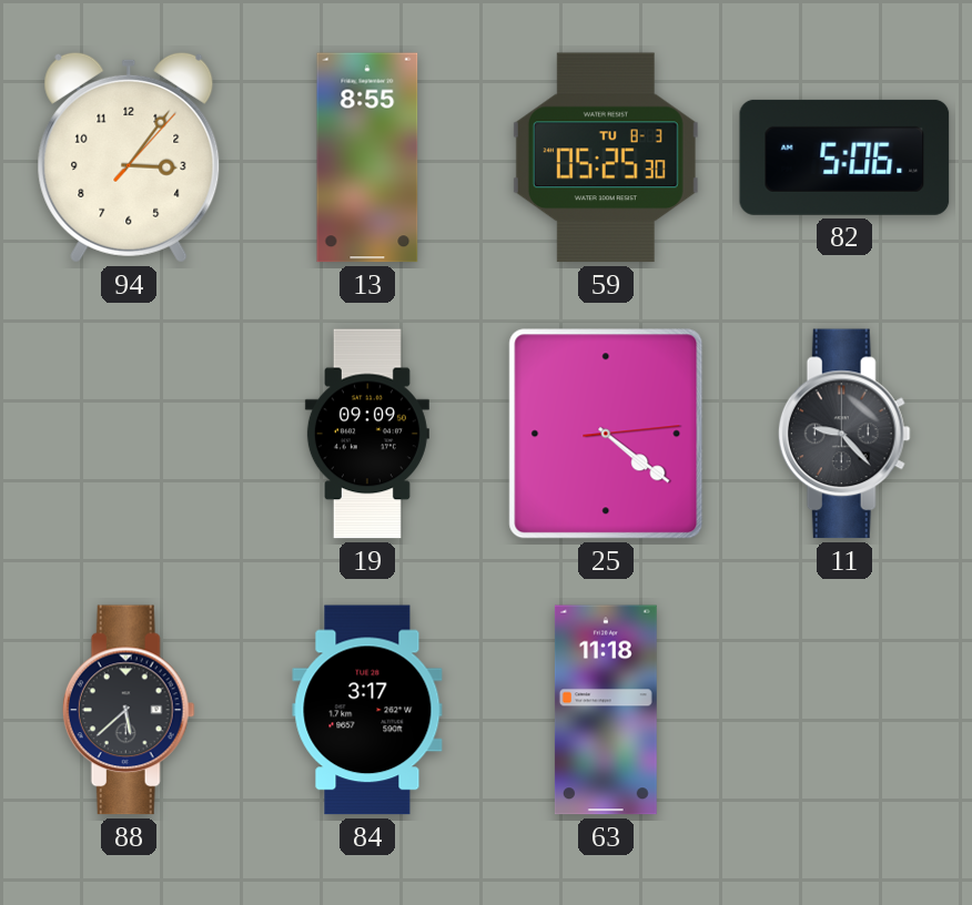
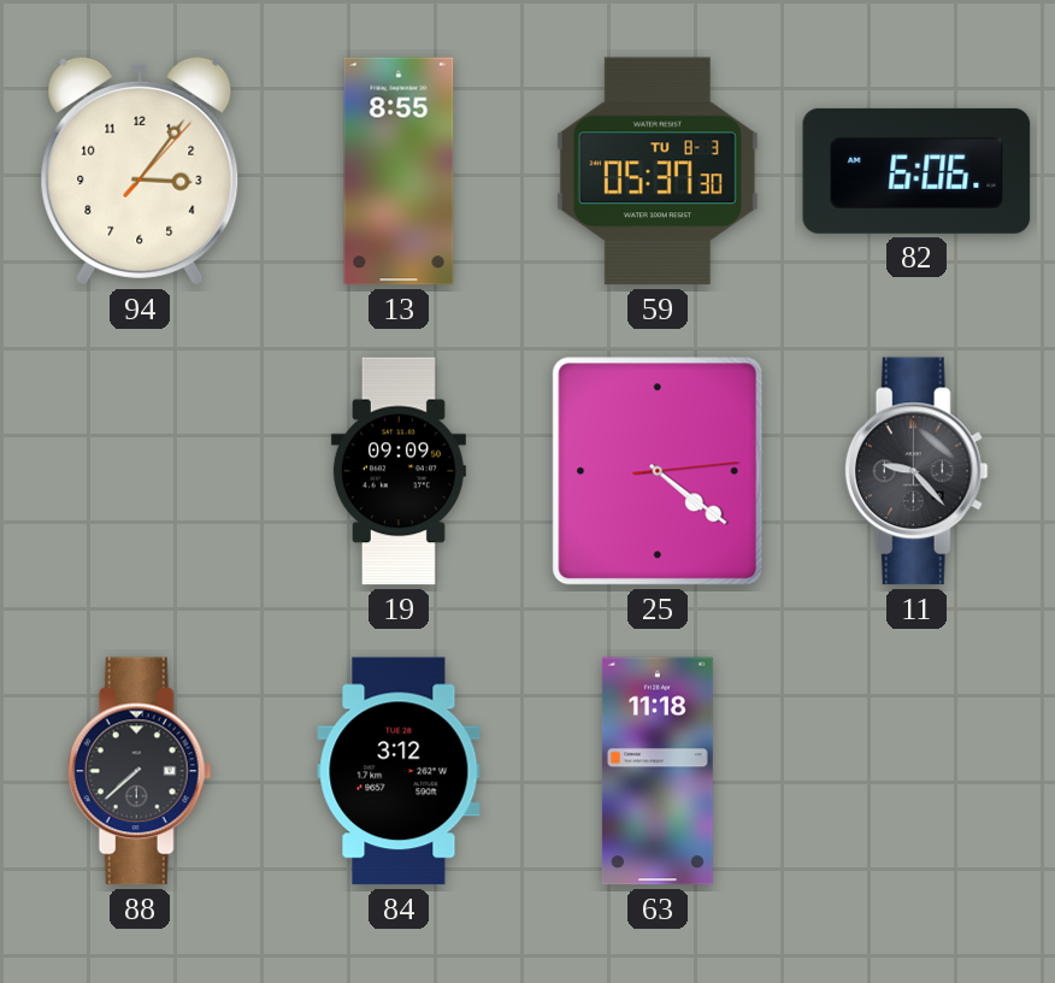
59: 05:25 -> 05:37
82: 5:06 -> 6:06
88: 5:38 -> 7:38
84: 3:17 -> 3:12
